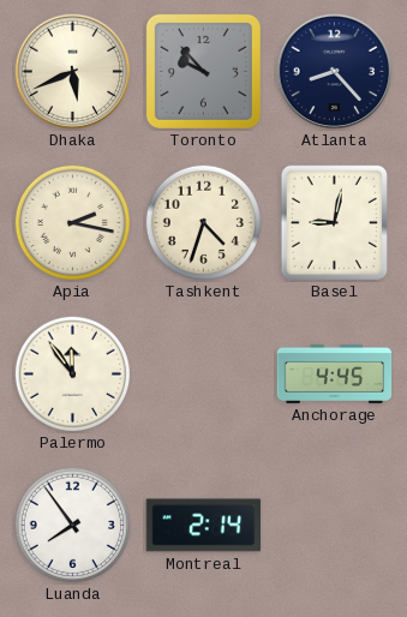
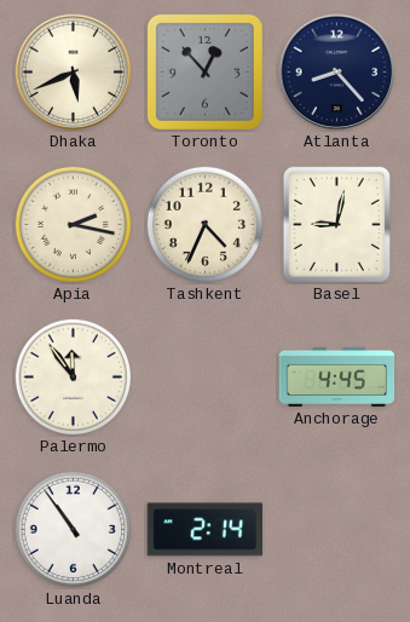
Toronto: 9:53 -> 12:53
Tashkent: 4:33 -> 4:34
Luanda: 7:54 -> 10:54
